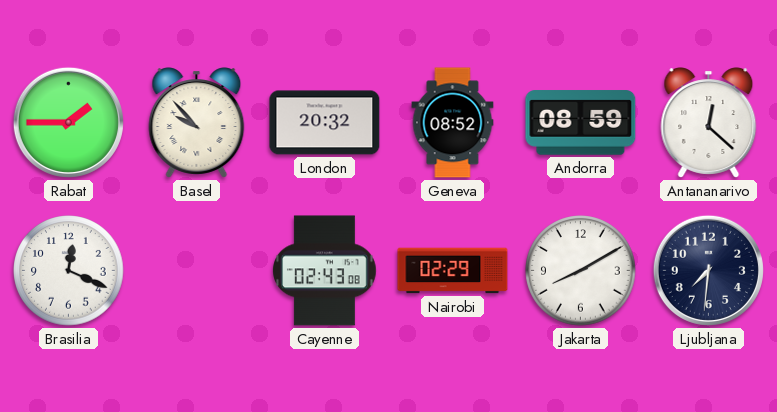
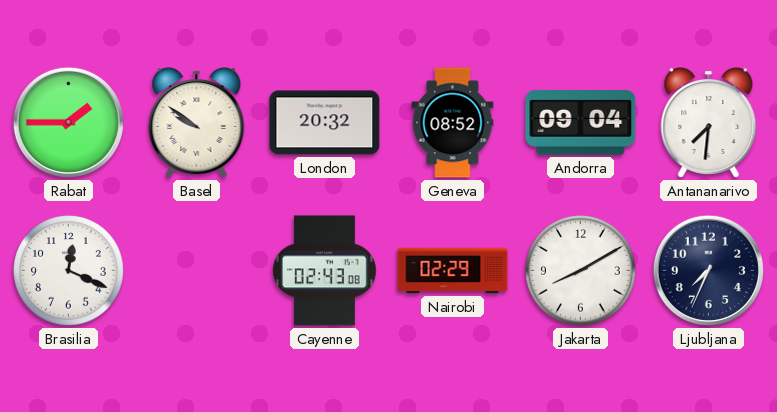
Basel: 9:53 -> 9:51
Andorra: 08:59 -> 09:04
Antananarivo: 12:22 -> 7:31
Ljubljana: 7:31 -> 7:34
